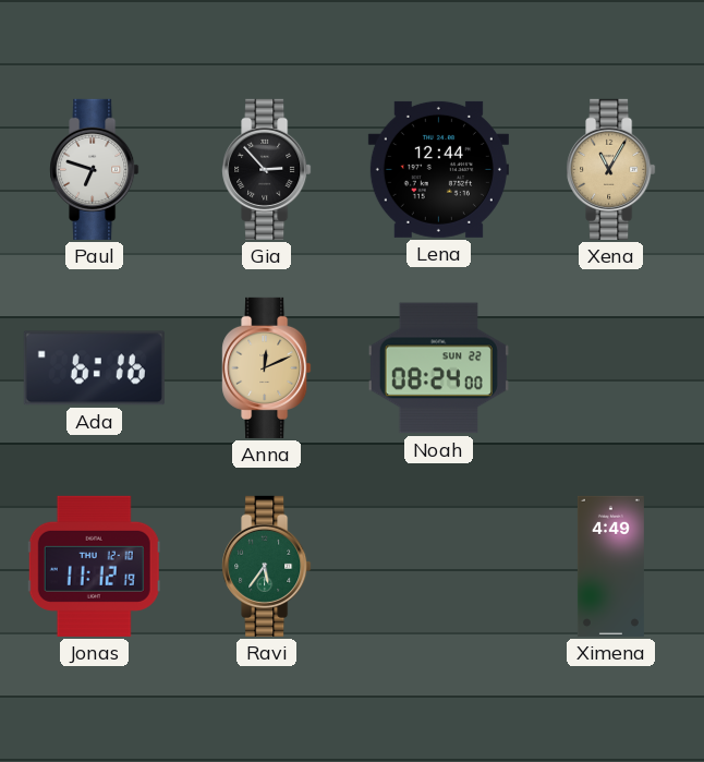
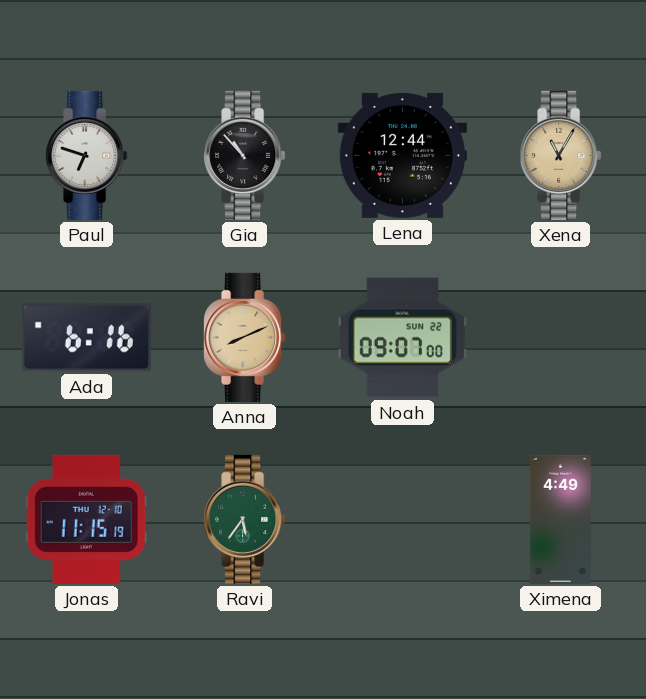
Gia: 2:53 -> 10:53
Anna: 12:11 -> 8:11
Noah: 08:24 -> 09:07
Jonas: 11:12 -> 11:15
